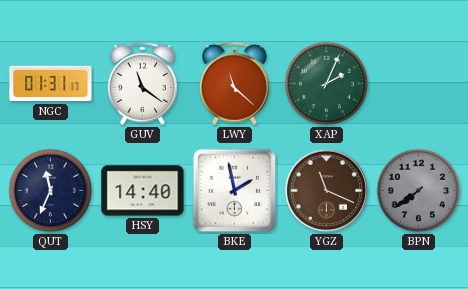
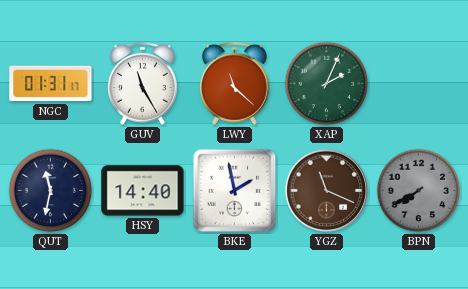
GUV: 11:21 -> 11:25
QUT: 11:34 -> 11:32
BPN: 7:39 -> 7:40
